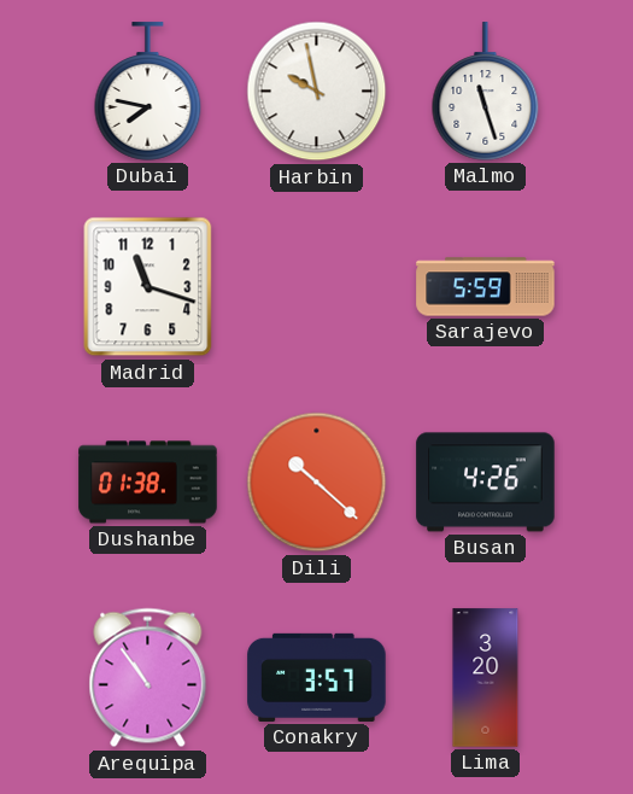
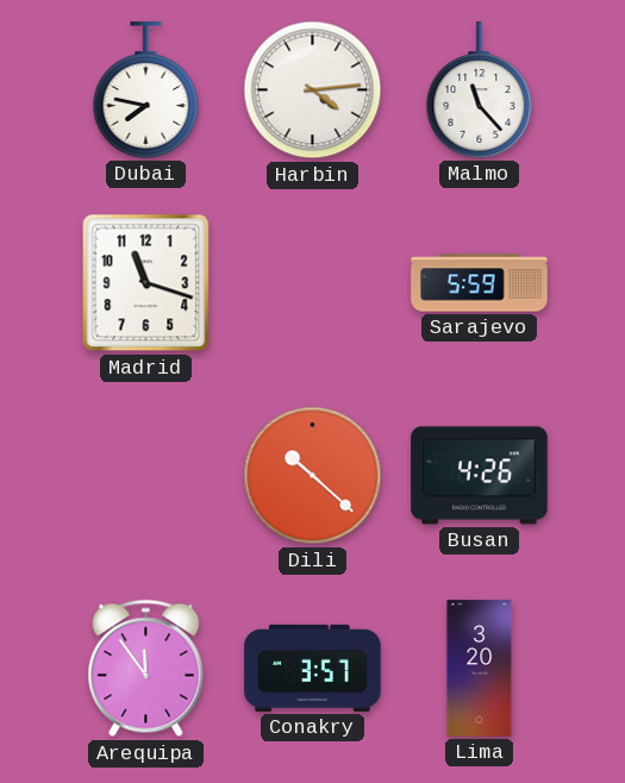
Harbin: 9:58 -> 4:14
Malmo: 11:27 -> 11:23
Dushanbe: 01:38 -> none
Arequipa: 10:54 -> 11:54
